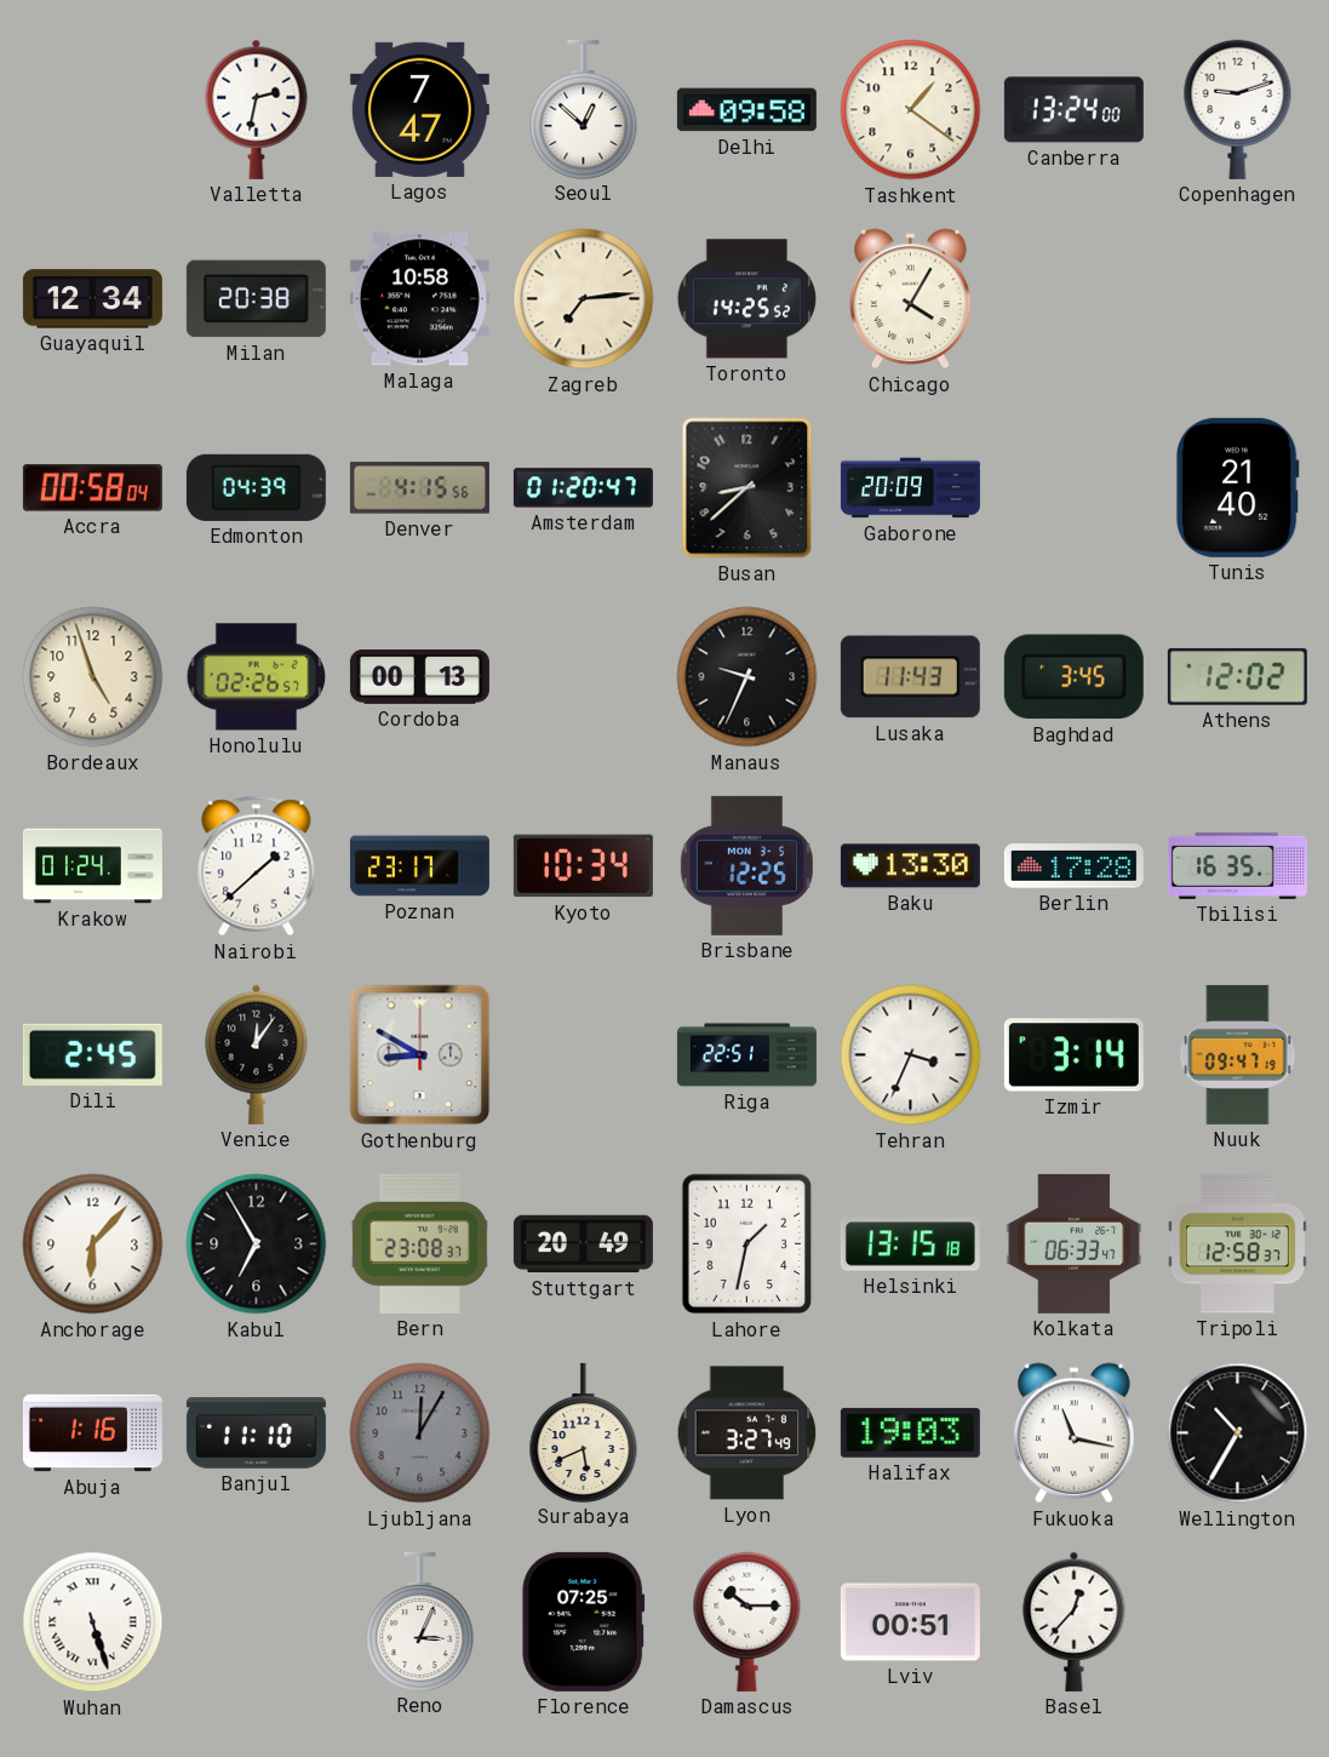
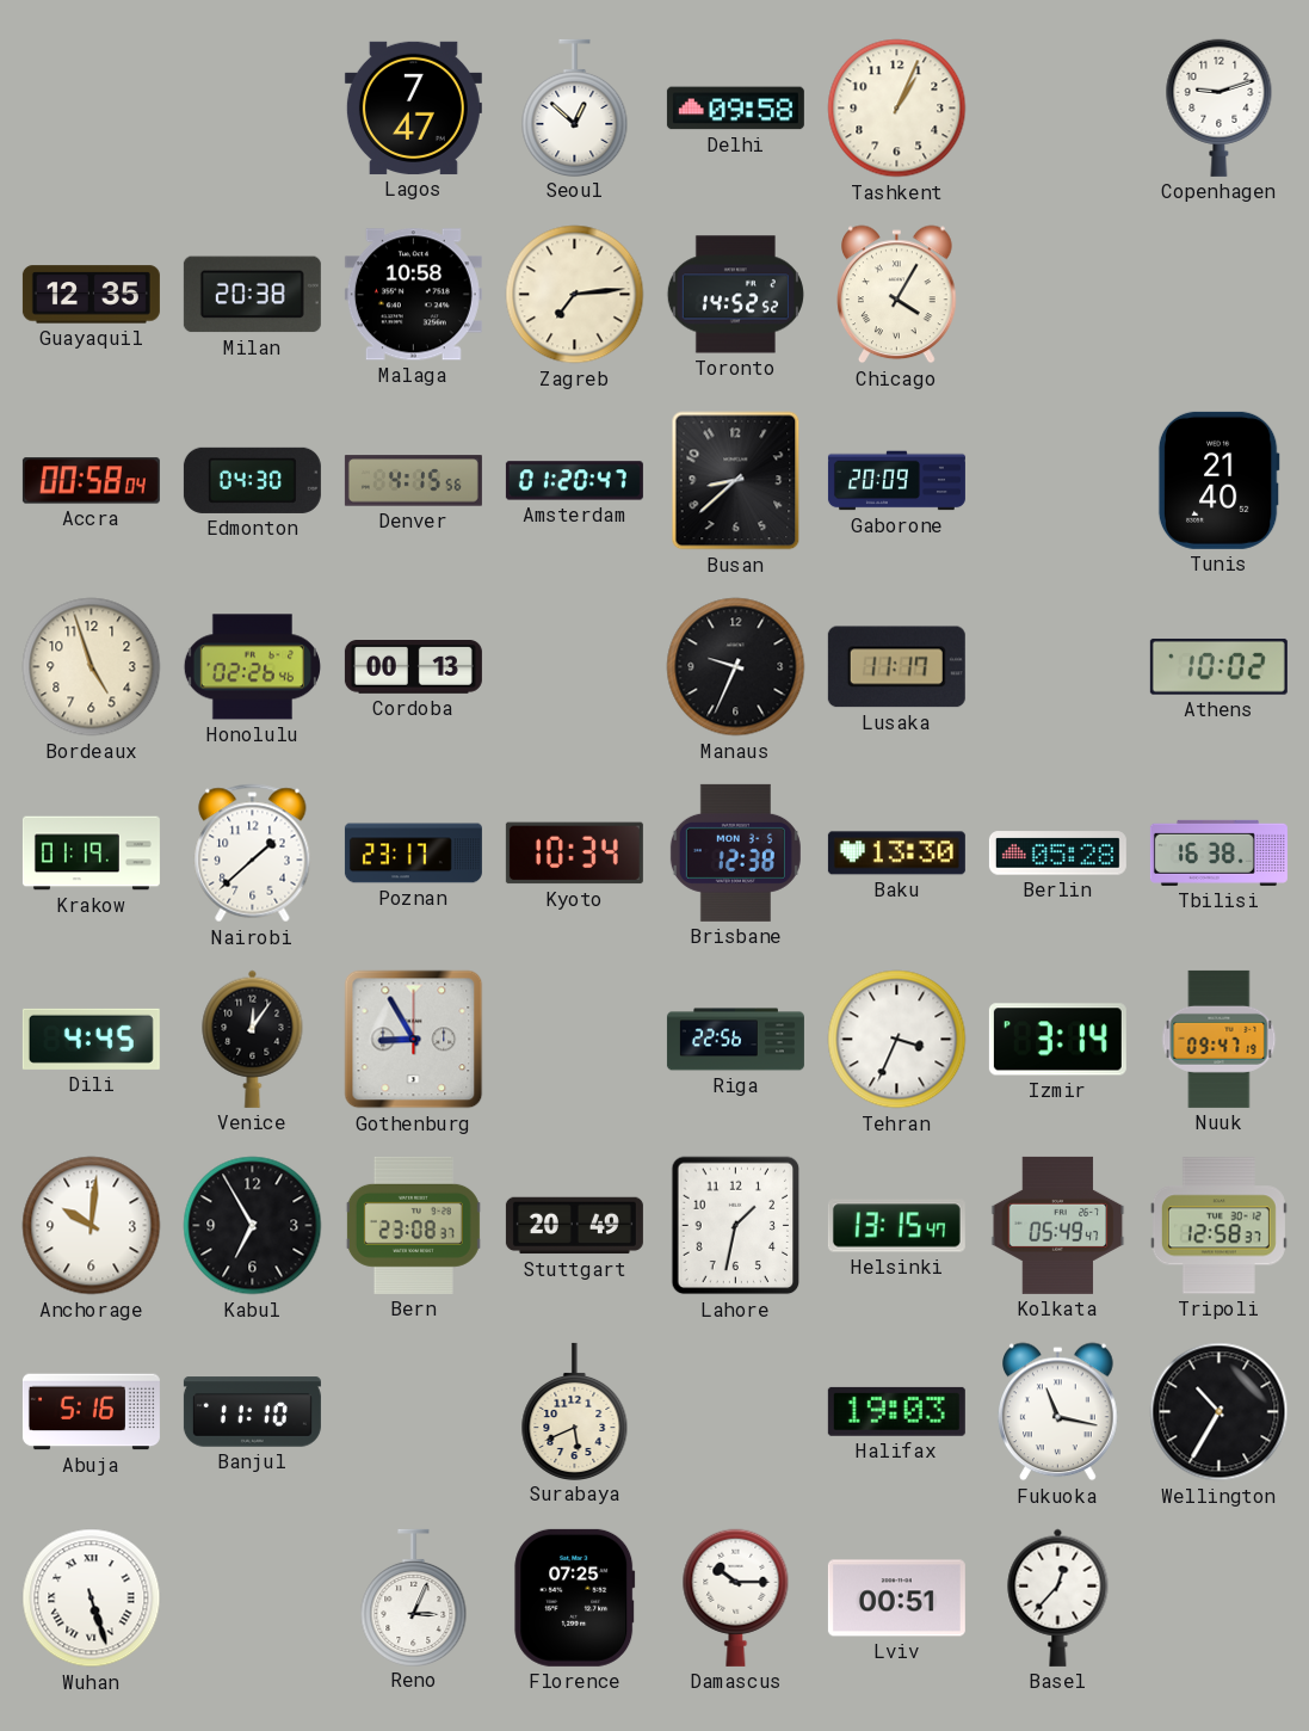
Valletta: 2:32 -> none
Tashkent: 1:21 -> 1:04
Canberra: 13:24 -> none
Guayaquil: 12:34 -> 12:35
Toronto: 14:25 -> 14:52
Edmonton: 04:39 -> 04:30
Honolulu: 02:26:57 -> 02:26:46
Lusaka: 11:43 -> 11:17
Baghdad: 3:45 -> none
Athens: 12:02 -> 10:02
Krakow: 01:24 -> 01:19
Brisbane: 12:25 -> 12:38
Berlin: 17:28 -> 05:28
Tbilisi: 16:35 -> 16:38
Dili: 2:45 -> 4:45
Gothenburg: 8:50 -> 8:55
Riga: 22:51 -> 22:56
Anchorage: 6:07 -> 10:01
Helsinki: 13:15:18 -> 13:15:47
Kolkata: 06:33 -> 05:49
Abuja: 1:16 -> 5:16
Ljubljana: 12:05 -> none
Lyon: 3:27 -> none
